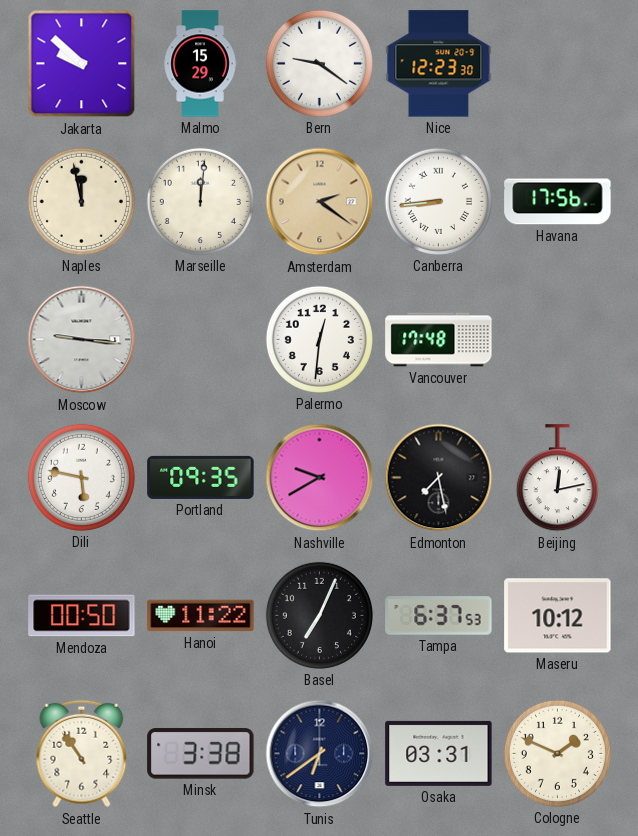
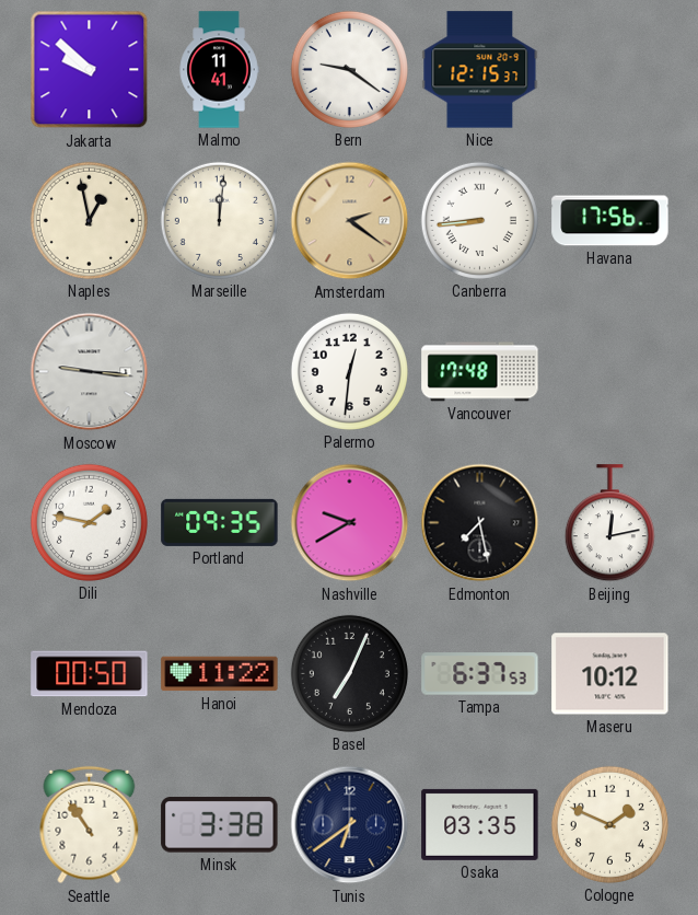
Malmo: 15:29 -> 11:41
Nice: 12:23 -> 12:15
Naples: 11:58 -> 12:58
Dili: 5:47 -> 1:47
Osaka: 03:31 -> 03:35
